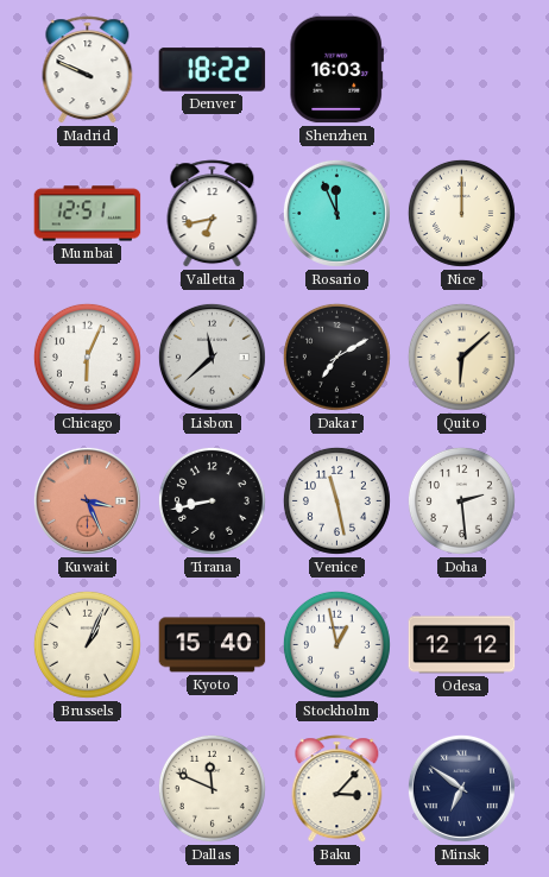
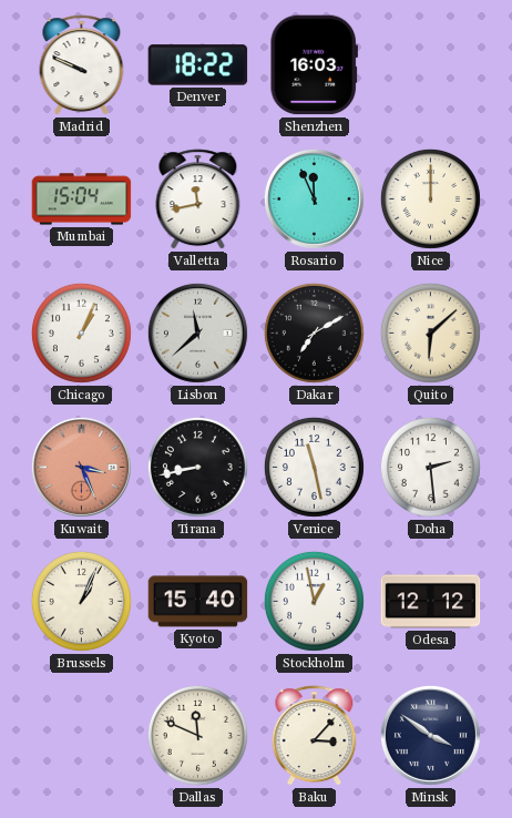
Mumbai: 12:51 -> 15:04
Valletta: 6:43 -> 11:43
Chicago: 6:04 -> 1:04
Minsk: 6:51 -> 3:51
